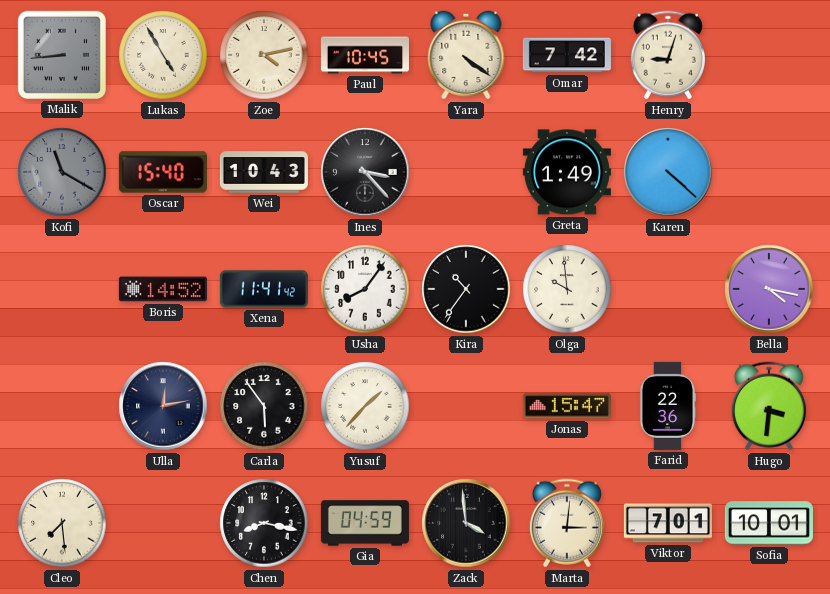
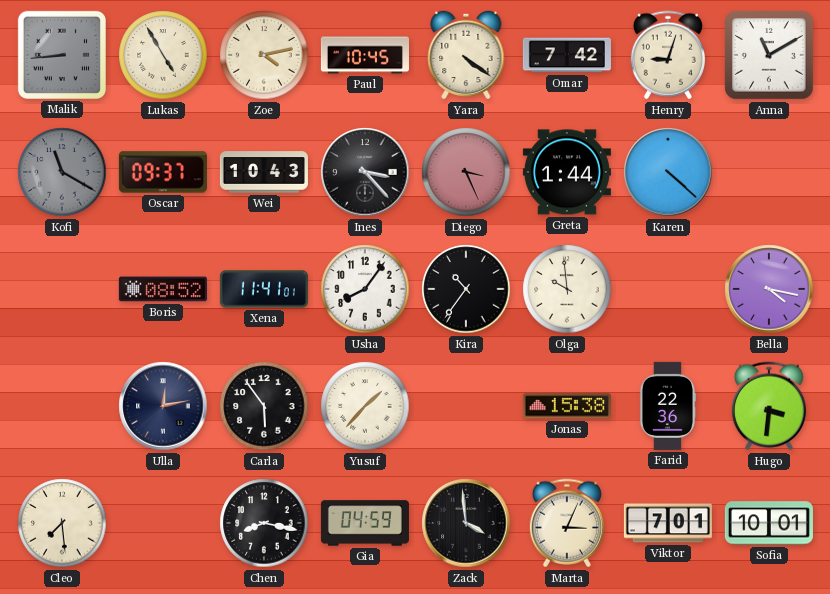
Anna: none -> 11:10
Oscar: 15:40 -> 09:37
Diego: none -> 3:26
Greta: 1:49 -> 1:44
Boris: 14:52 -> 08:52
Xena: 11:41:42 -> 11:41:01
Jonas: 15:47 -> 15:38
Marta: 3:01 -> 3:04
